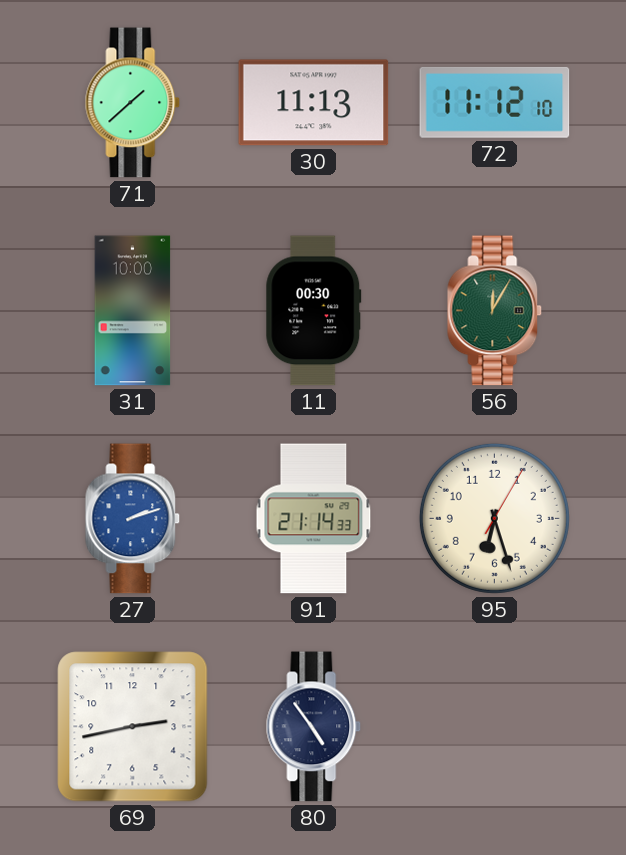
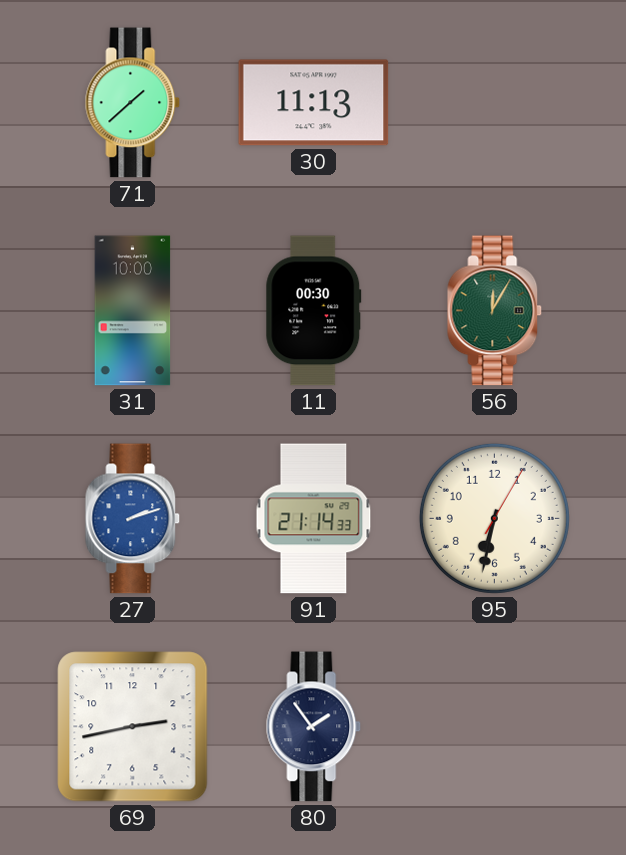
72: 11:12 -> none
95: 6:27 -> 6:32
80: 4:54 -> 1:54
